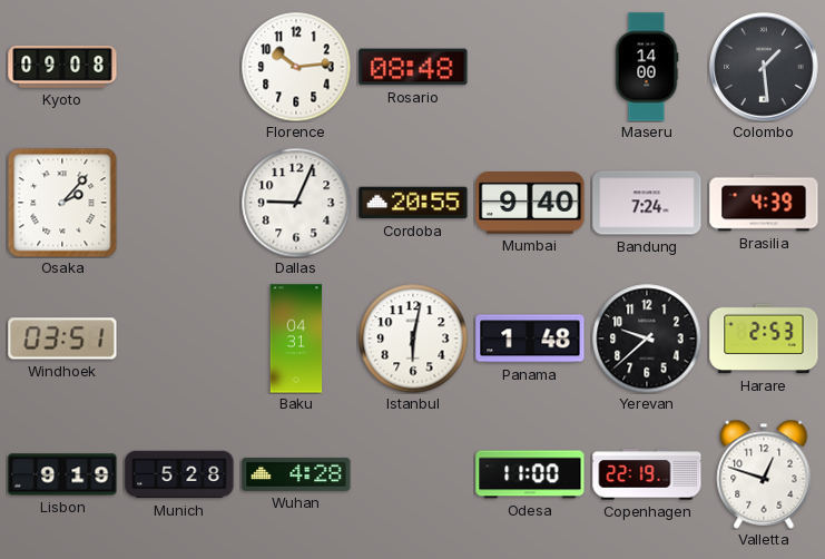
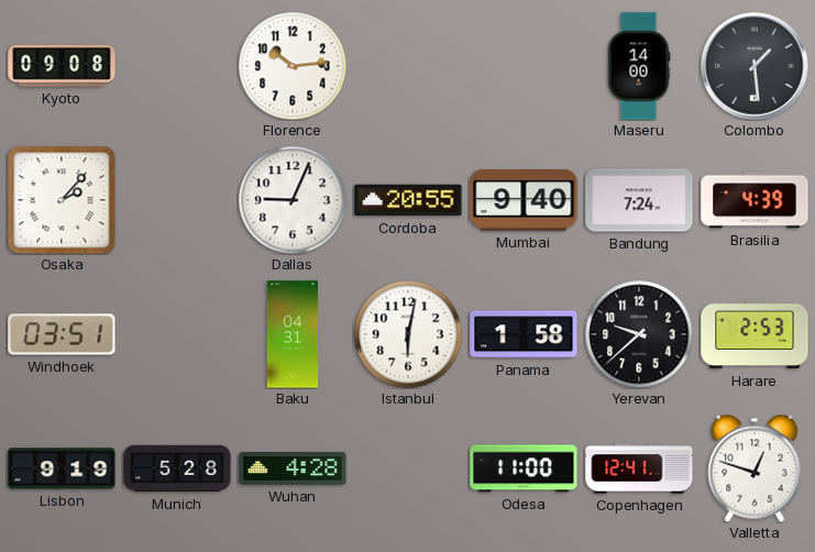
Rosario: 08:48 -> none
Panama: 1:48 -> 1:58
Copenhagen: 22:19 -> 12:41
